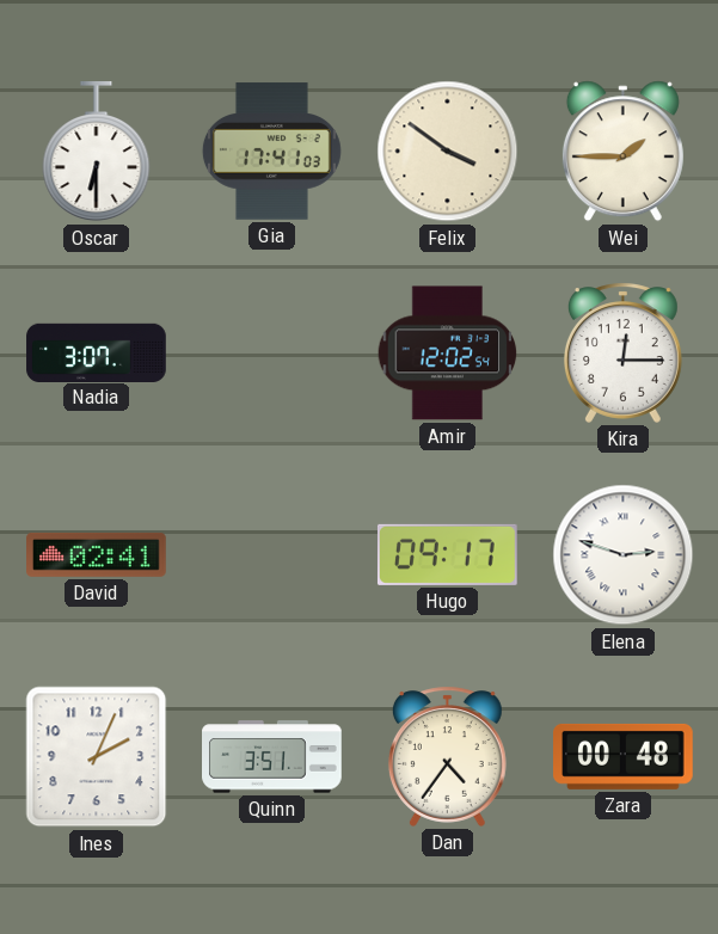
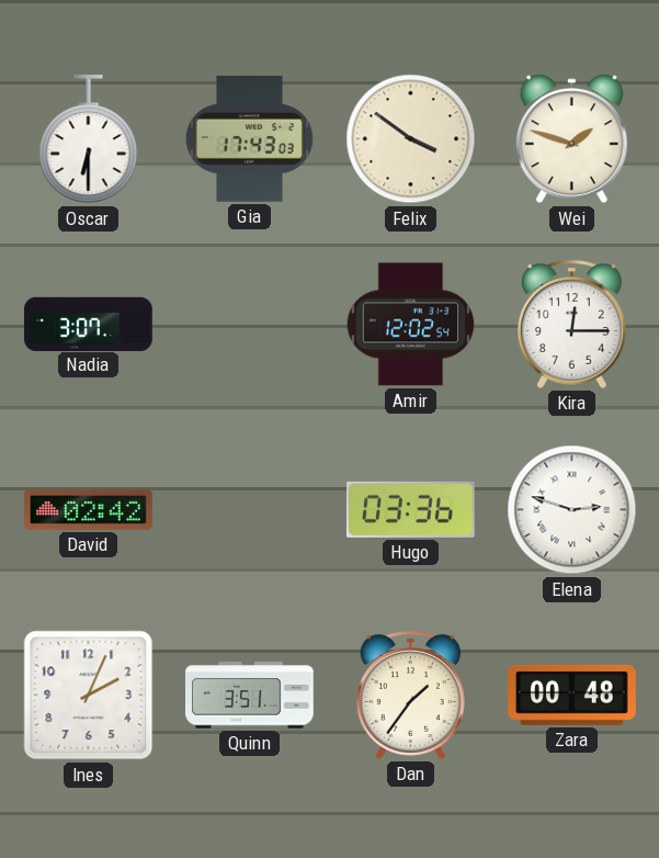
Gia: 17:41 -> 17:43
Wei: 1:45 -> 1:48
David: 02:41 -> 02:42
Hugo: 09:17 -> 03:36
Dan: 4:36 -> 1:36
